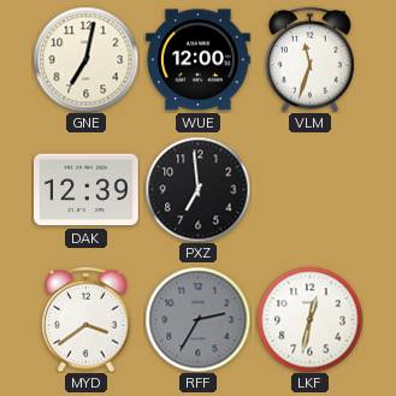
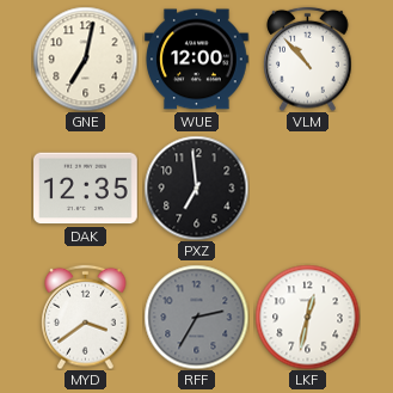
VLM: 11:33 -> 10:53
DAK: 12:39 -> 12:35
